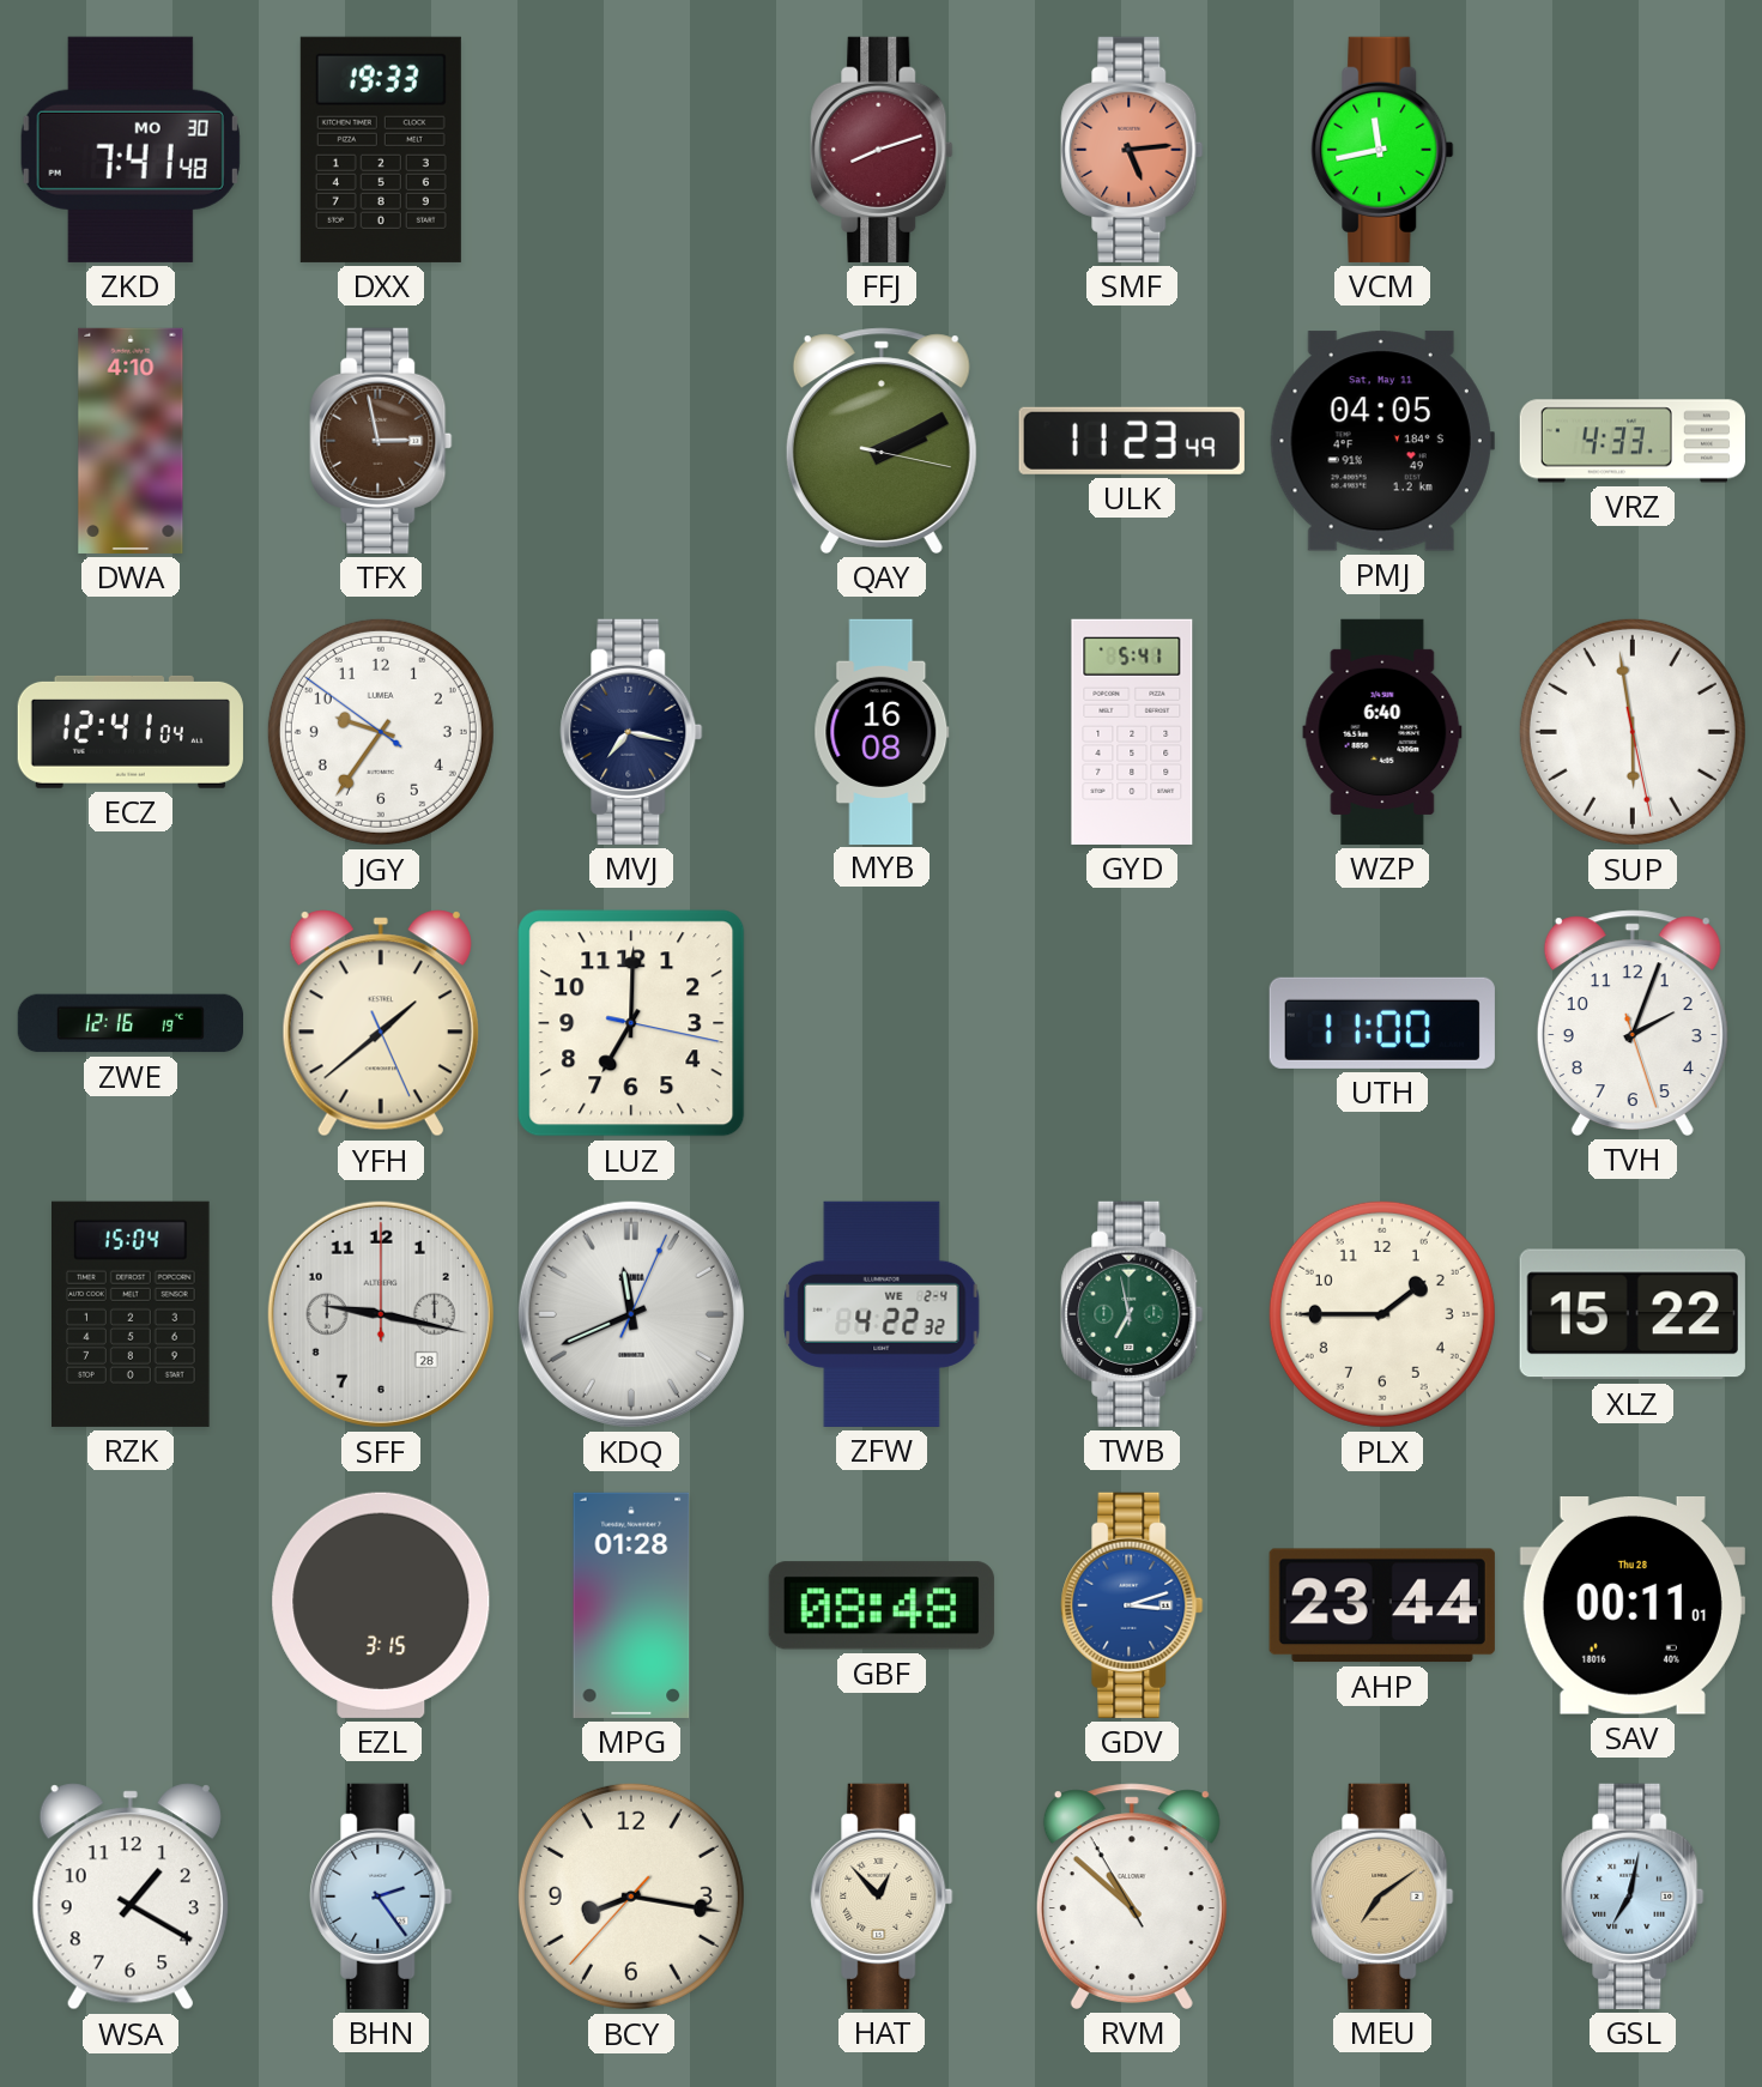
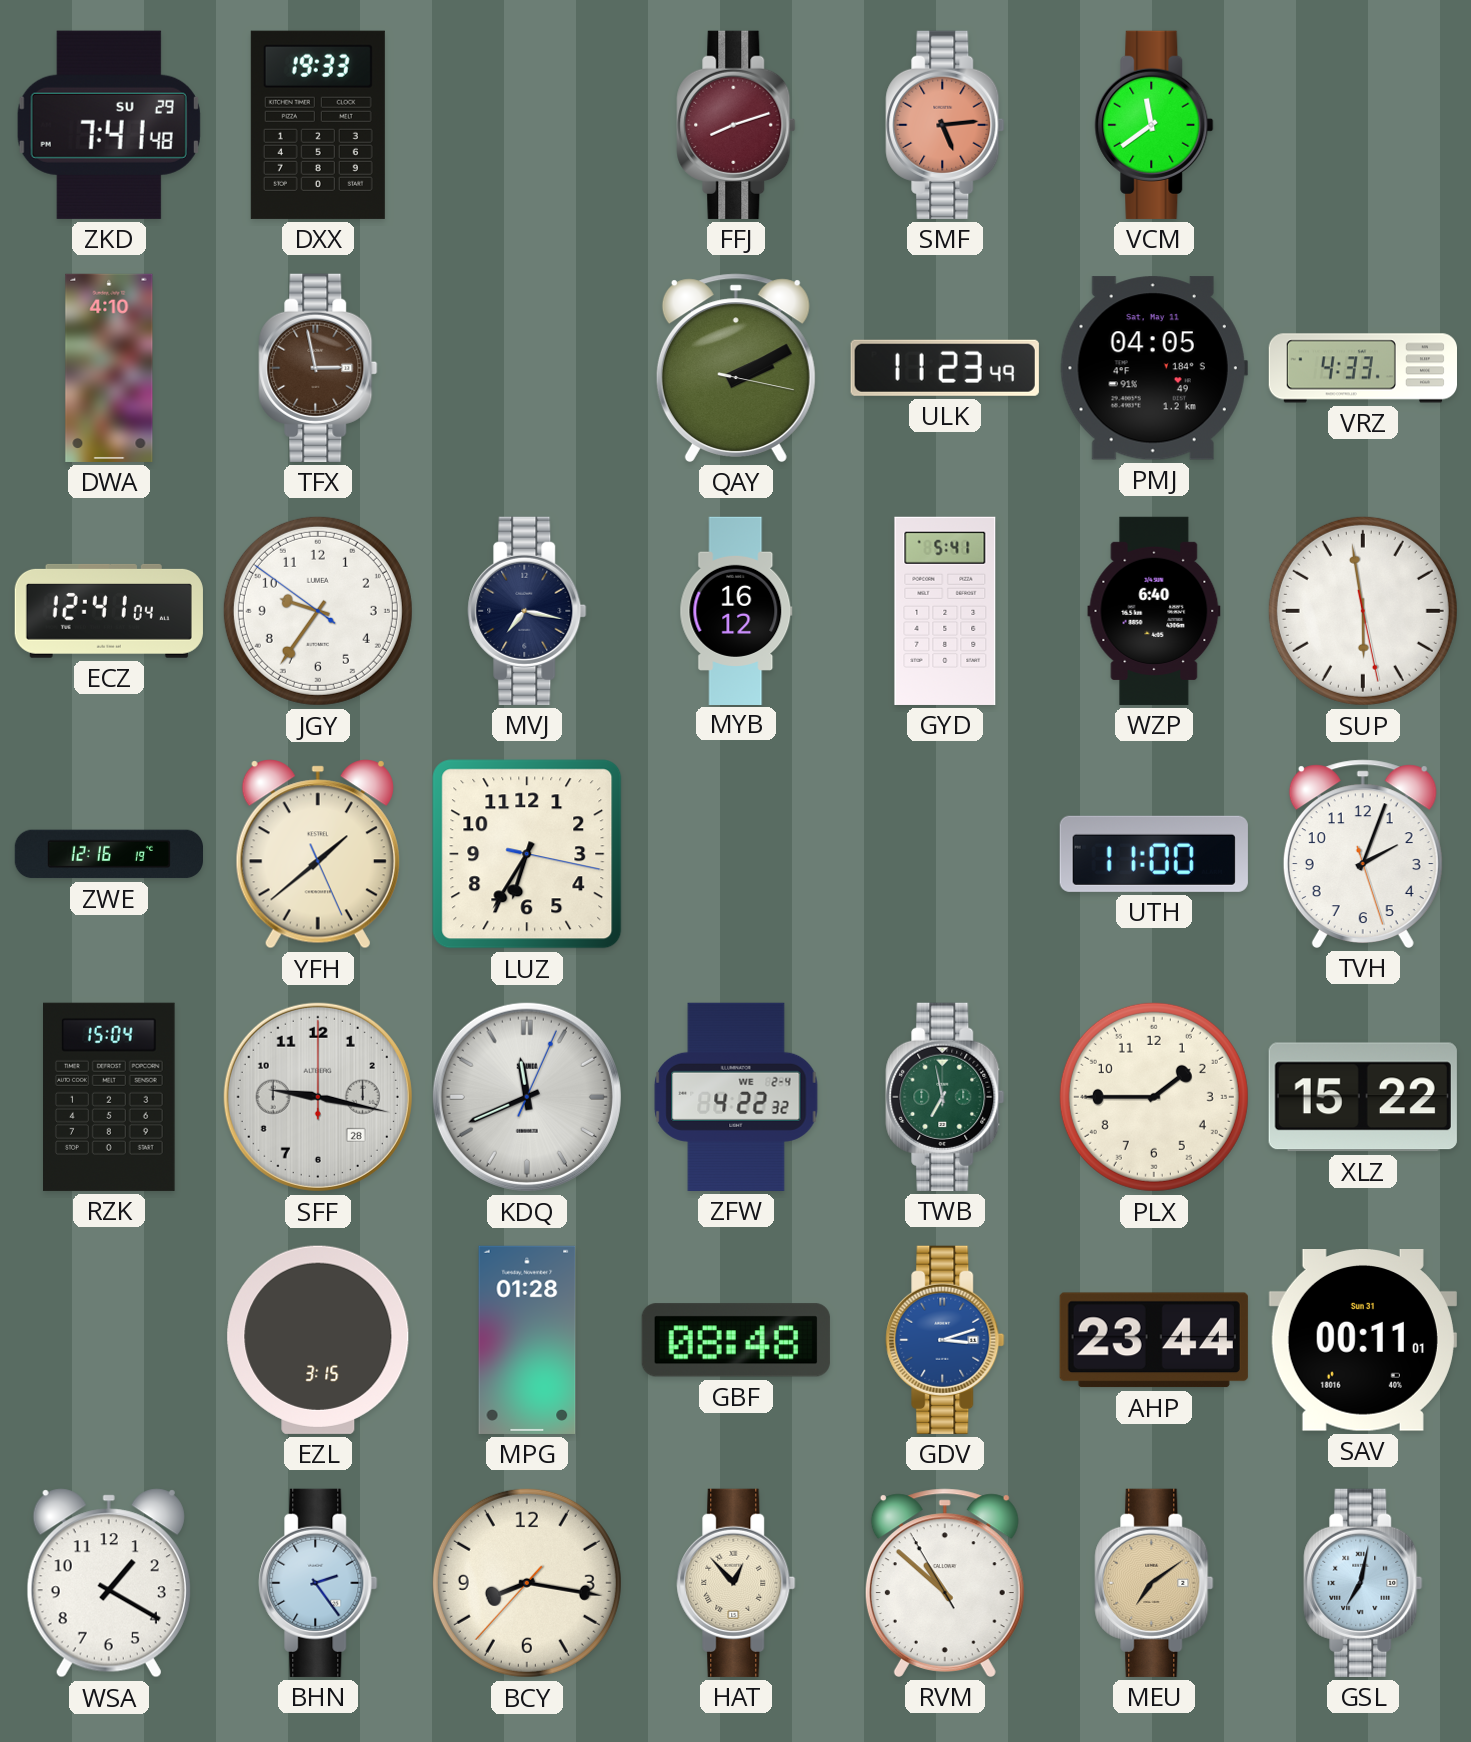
ZKD date: MO 30 -> SU 29
VCM: 11:43 -> 11:39
MYB: 16:08 -> 16:12
LUZ: 7:00 -> 6:35
SAV date: Thu 28 -> Sun 31
